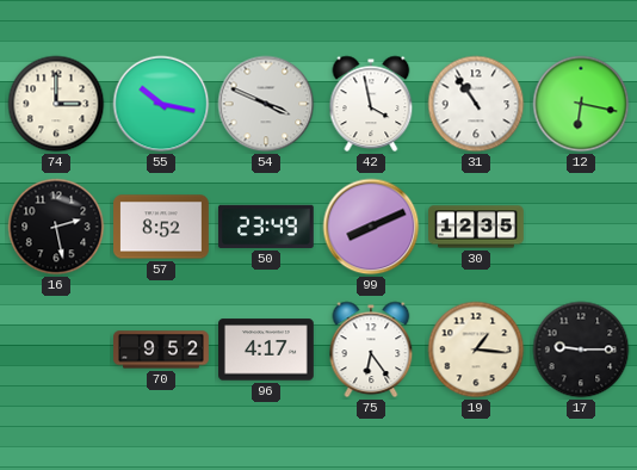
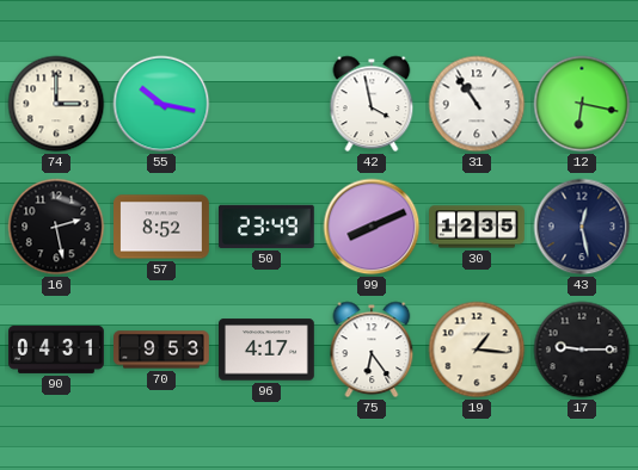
54: 3:49 -> none
43: none -> 12:28
90: none -> 04:31
70: 9:52 -> 9:53
